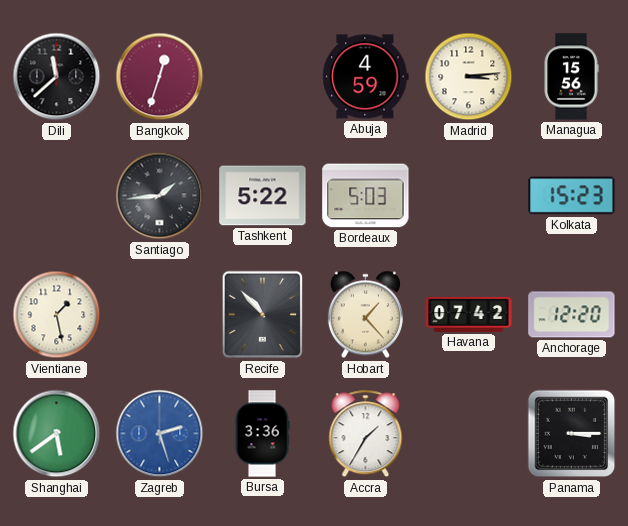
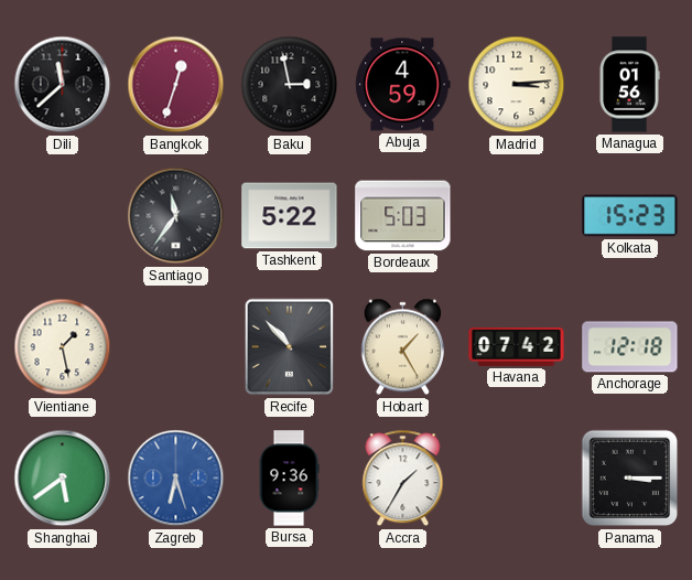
Baku: none -> 2:58
Managua: 15:56 -> 01:56
Santiago: 1:44 -> 11:36
Hobart: 1:23 -> 1:25
Anchorage: 12:20 -> 12:18
Zagreb: 2:27 -> 6:27
Bursa: 3:36 -> 9:36
